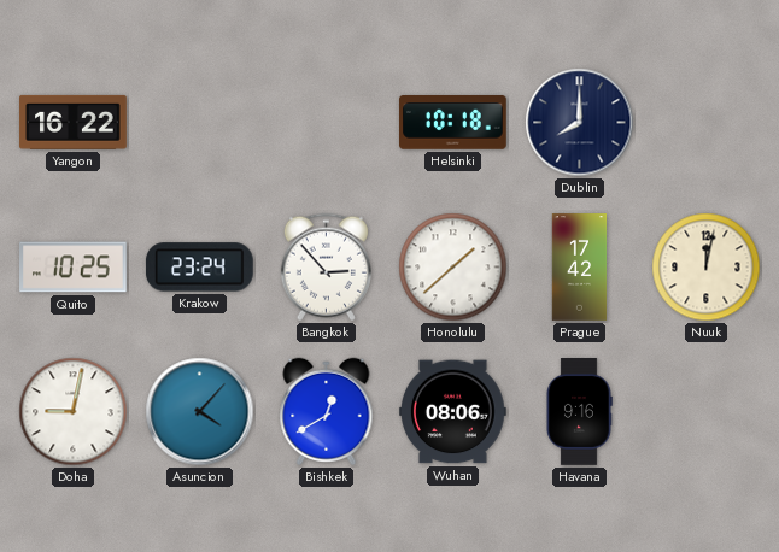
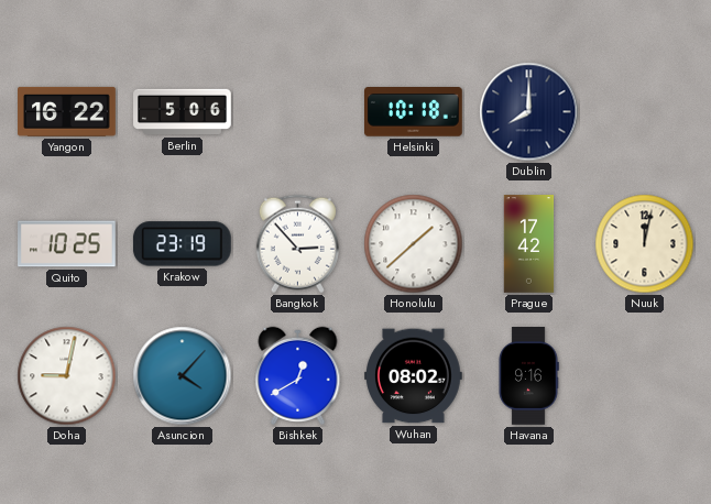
Berlin: none -> 5:06
Krakow: 23:24 -> 23:19
Wuhan: 08:06 -> 08:02
